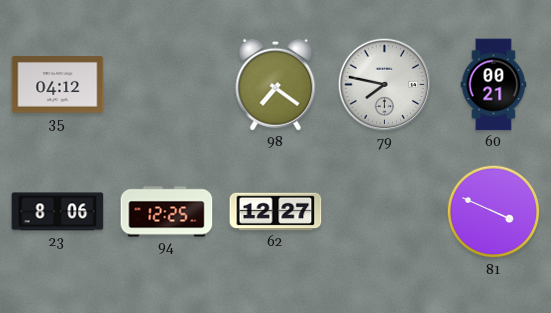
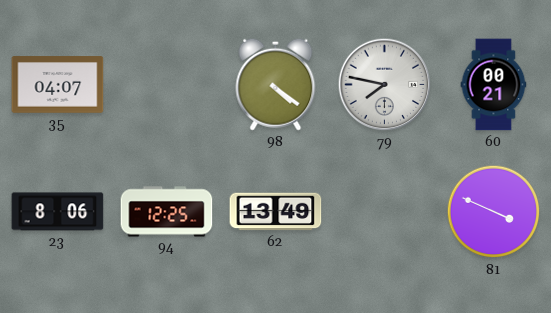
35: 04:12 -> 04:07
98: 7:21 -> 4:21
62: 12:27 -> 13:49
